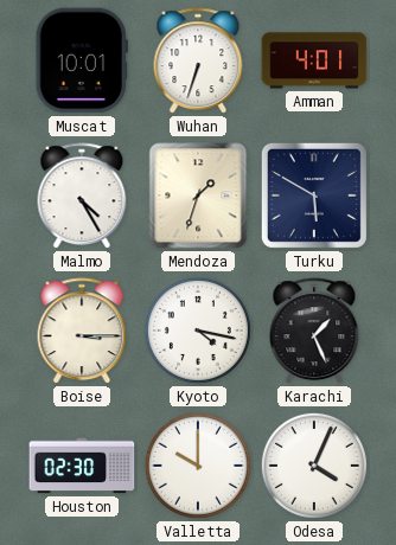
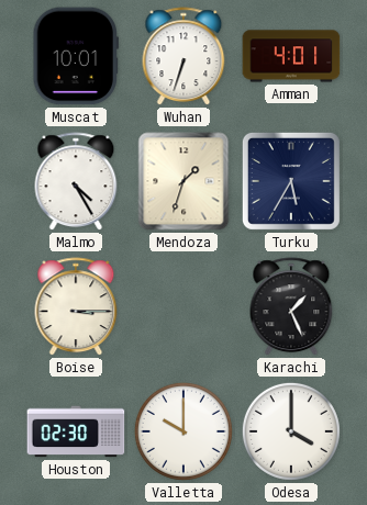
Turku: 5:50 -> 5:35
Kyoto: 4:17 -> none
Odesa: 4:04 -> 4:00
